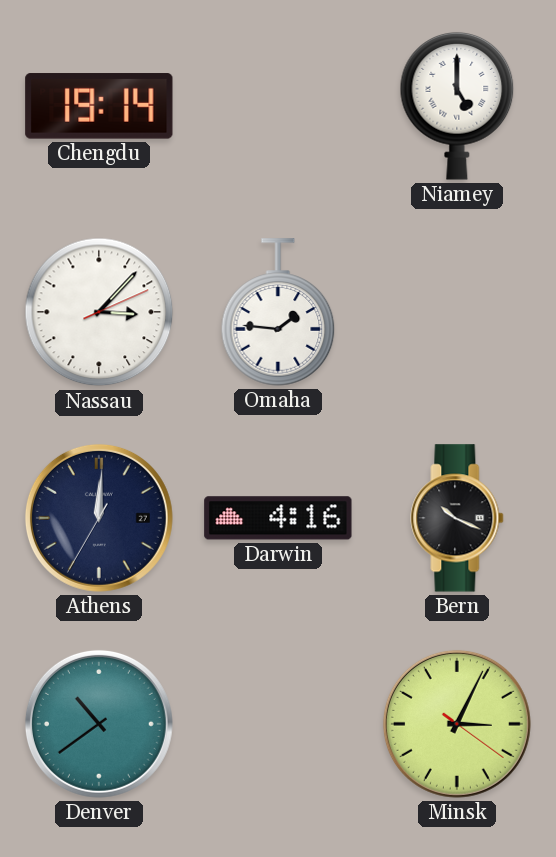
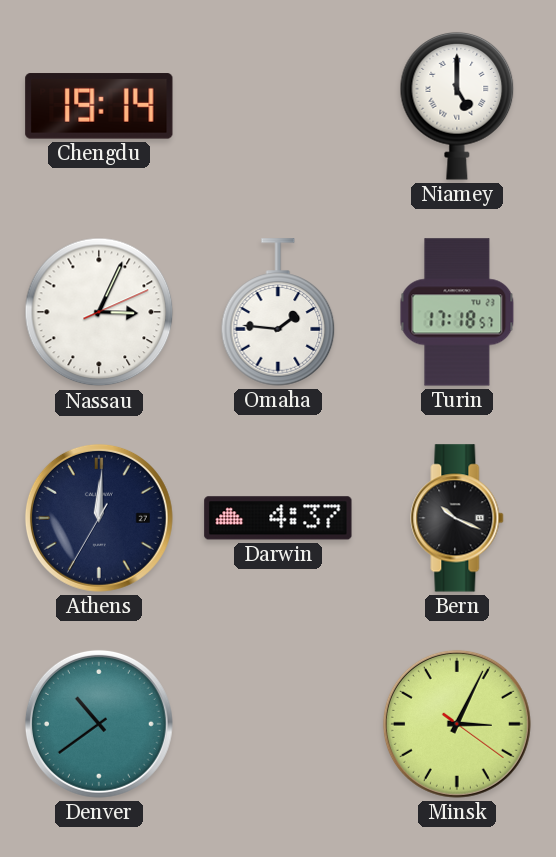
Nassau: 3:07 -> 3:04
Turin: none -> 17:18
Darwin: 4:16 -> 4:37
